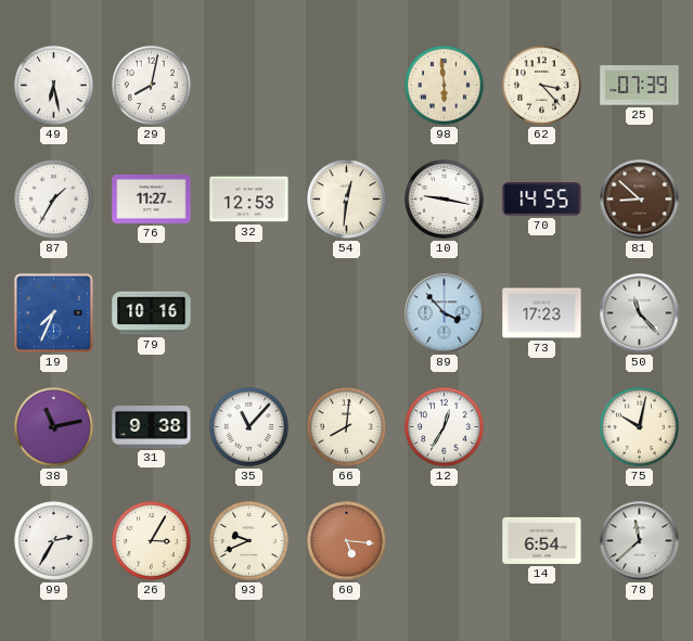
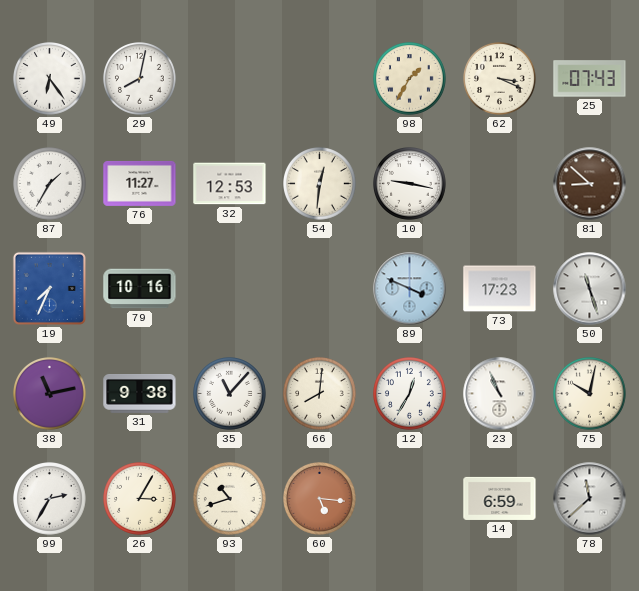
49: 6:28 -> 6:24
98: 5:59 -> 1:35
62: 3:23 -> 3:19
25: 07:39 -> 07:43
70: 14:55 -> none
89: 3:53 -> 3:49
50: 11:23 -> 11:27
23: none -> 10:56
93: 9:41 -> 10:42
14: 6:54 -> 6:59
